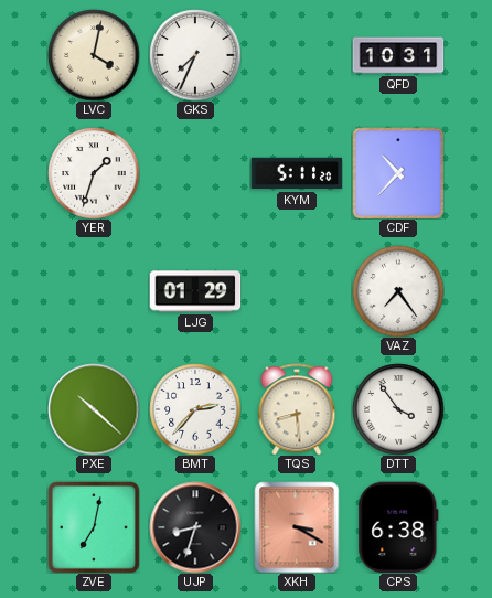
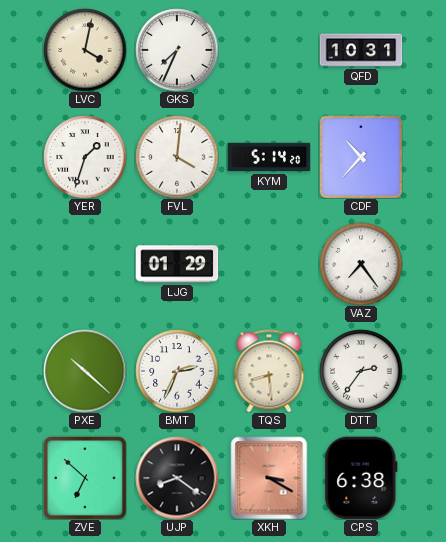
FVL: none -> 4:01
KYM: 5:11 -> 5:14
BMT: 2:37 -> 2:34
DTT: 3:54 -> 2:36
ZVE: 7:02 -> 6:52
UJP: 8:33 -> 8:21
